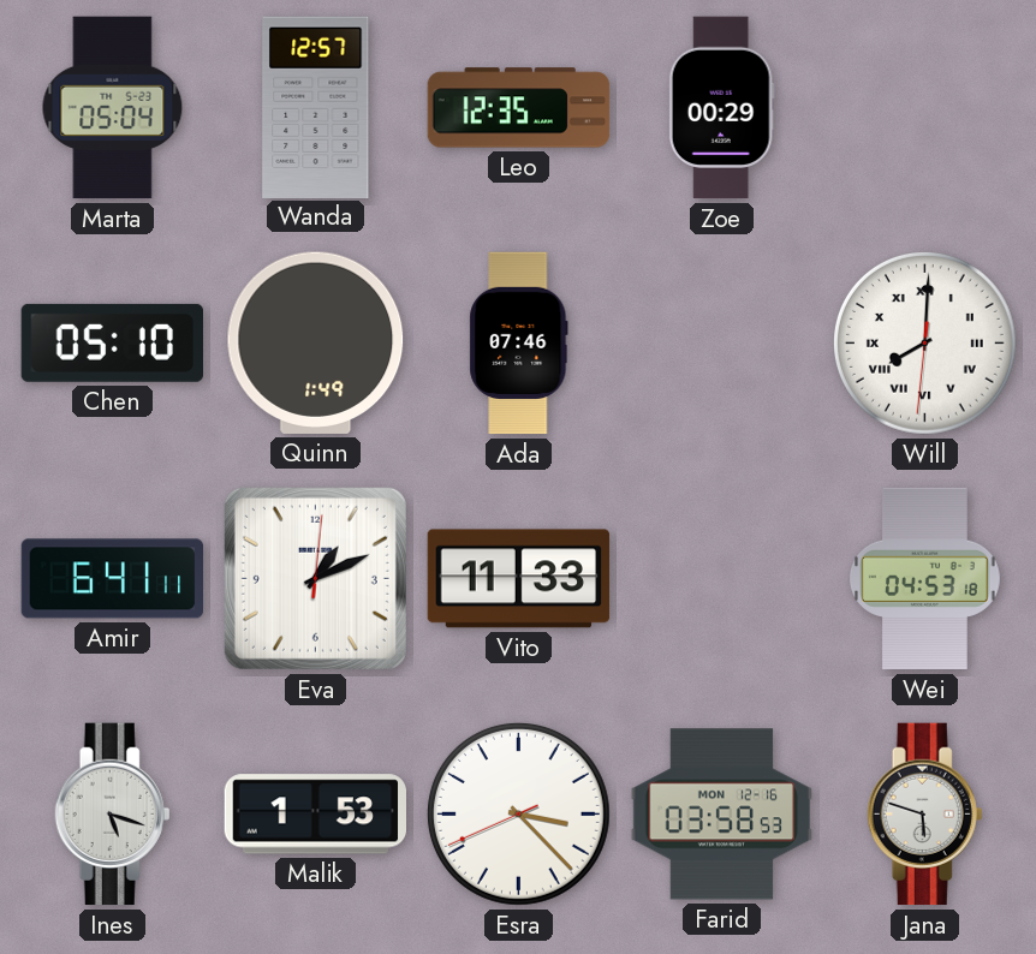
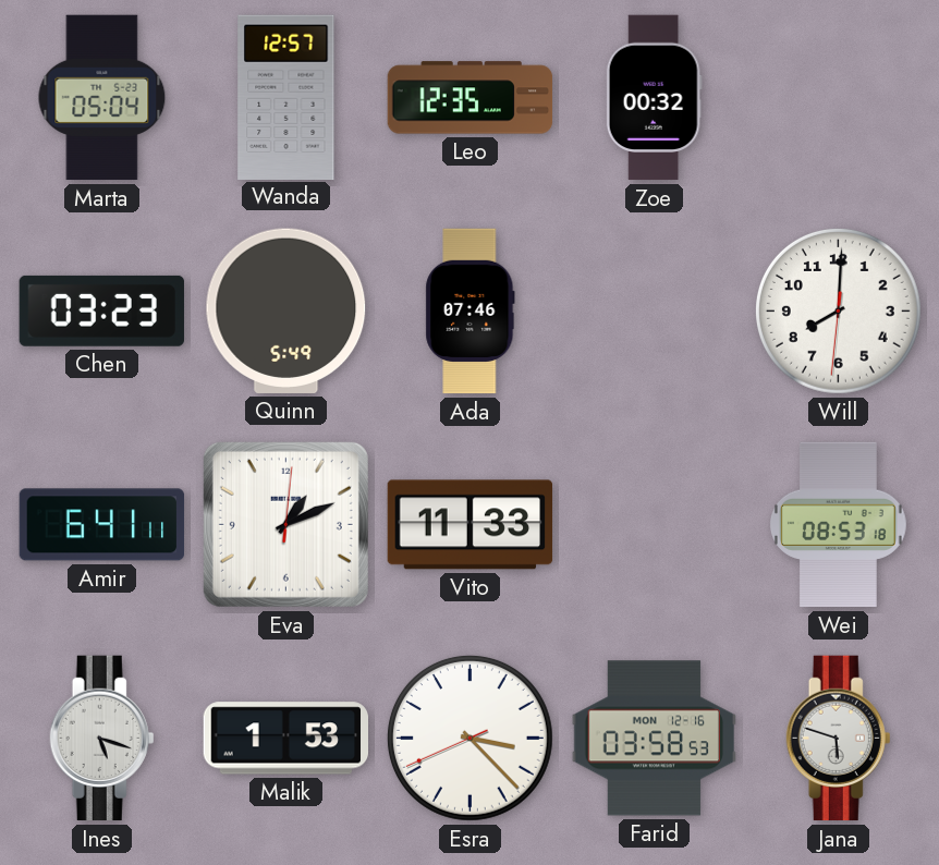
Zoe: 00:29 -> 00:32
Chen: 05:10 -> 03:23
Quinn: 1:49 -> 5:49
Will numerals: Roman -> Arabic
Wei: 04:53 -> 08:53
